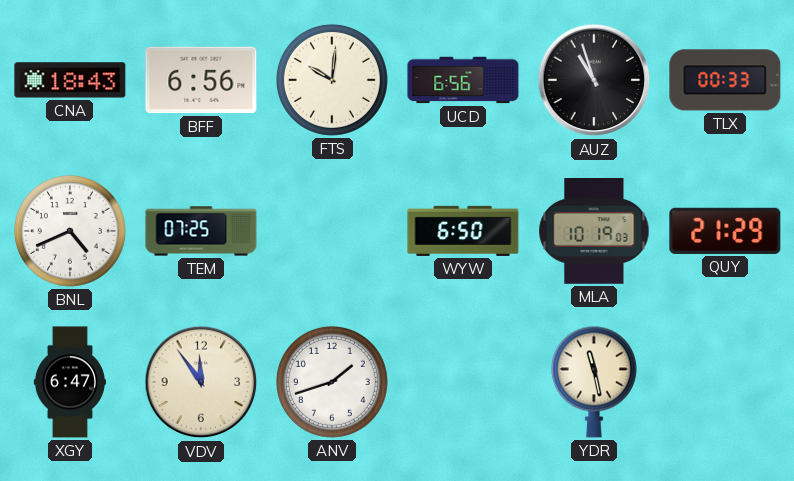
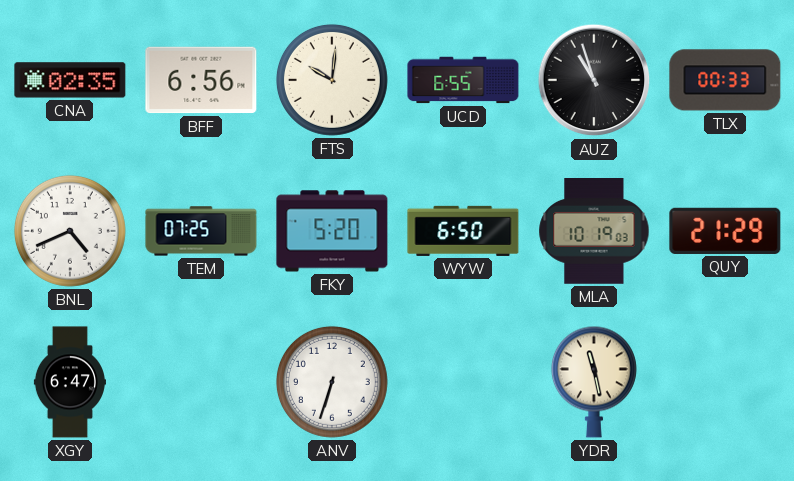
CNA: 18:43 -> 02:35
UCD: 6:56 -> 6:55
FKY: none -> 5:20
VDV: 11:54 -> none
ANV: 1:42 -> 6:33
